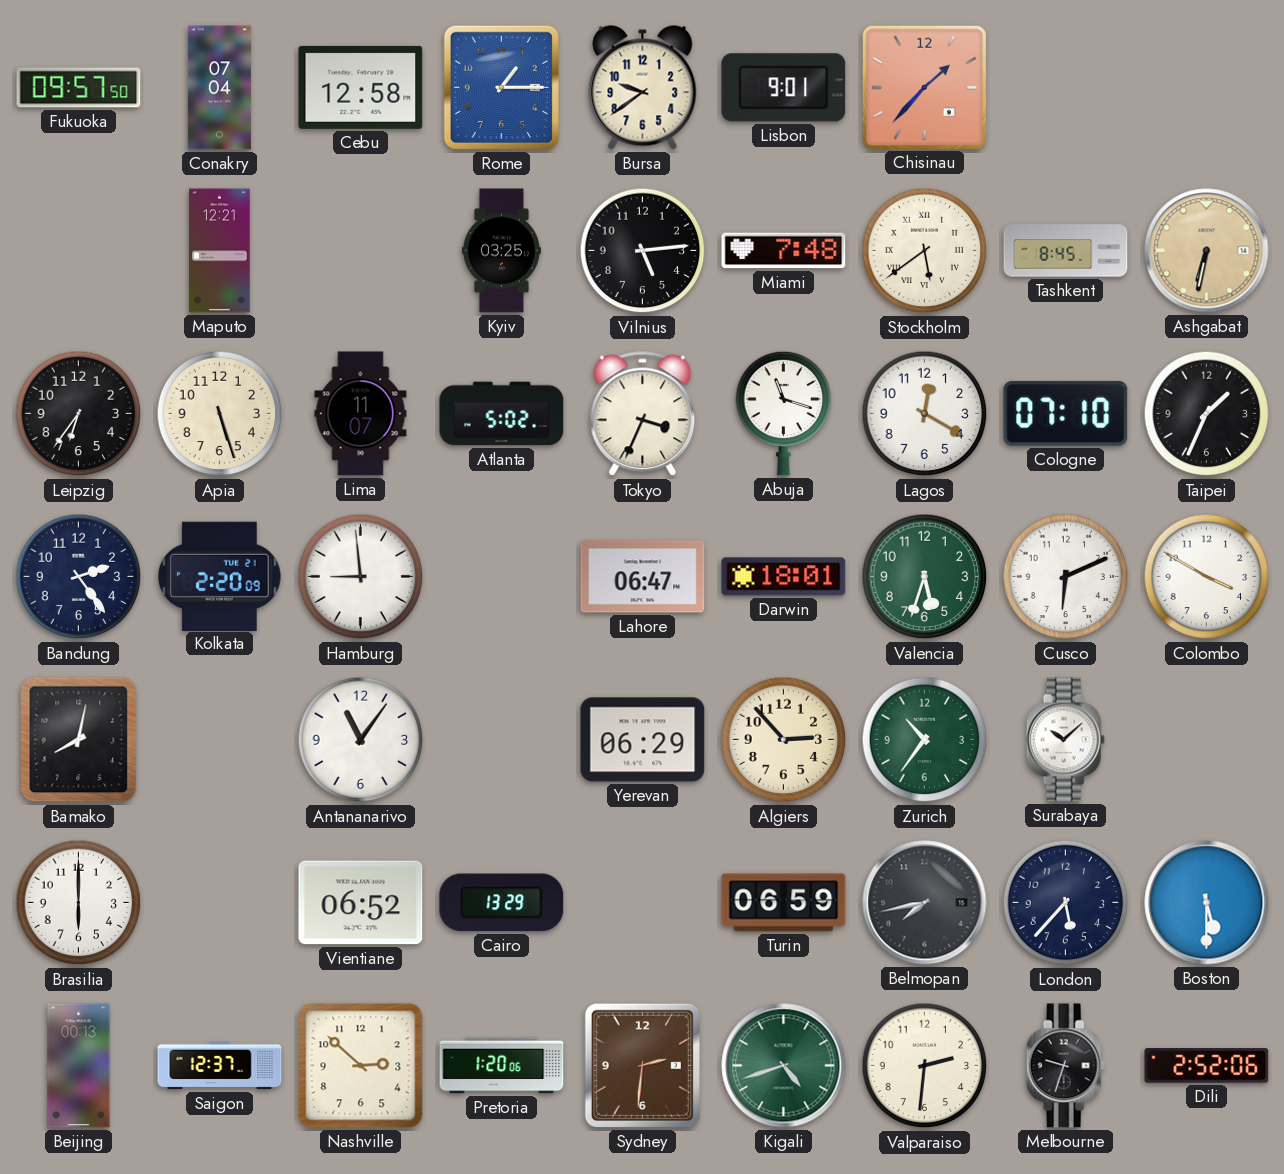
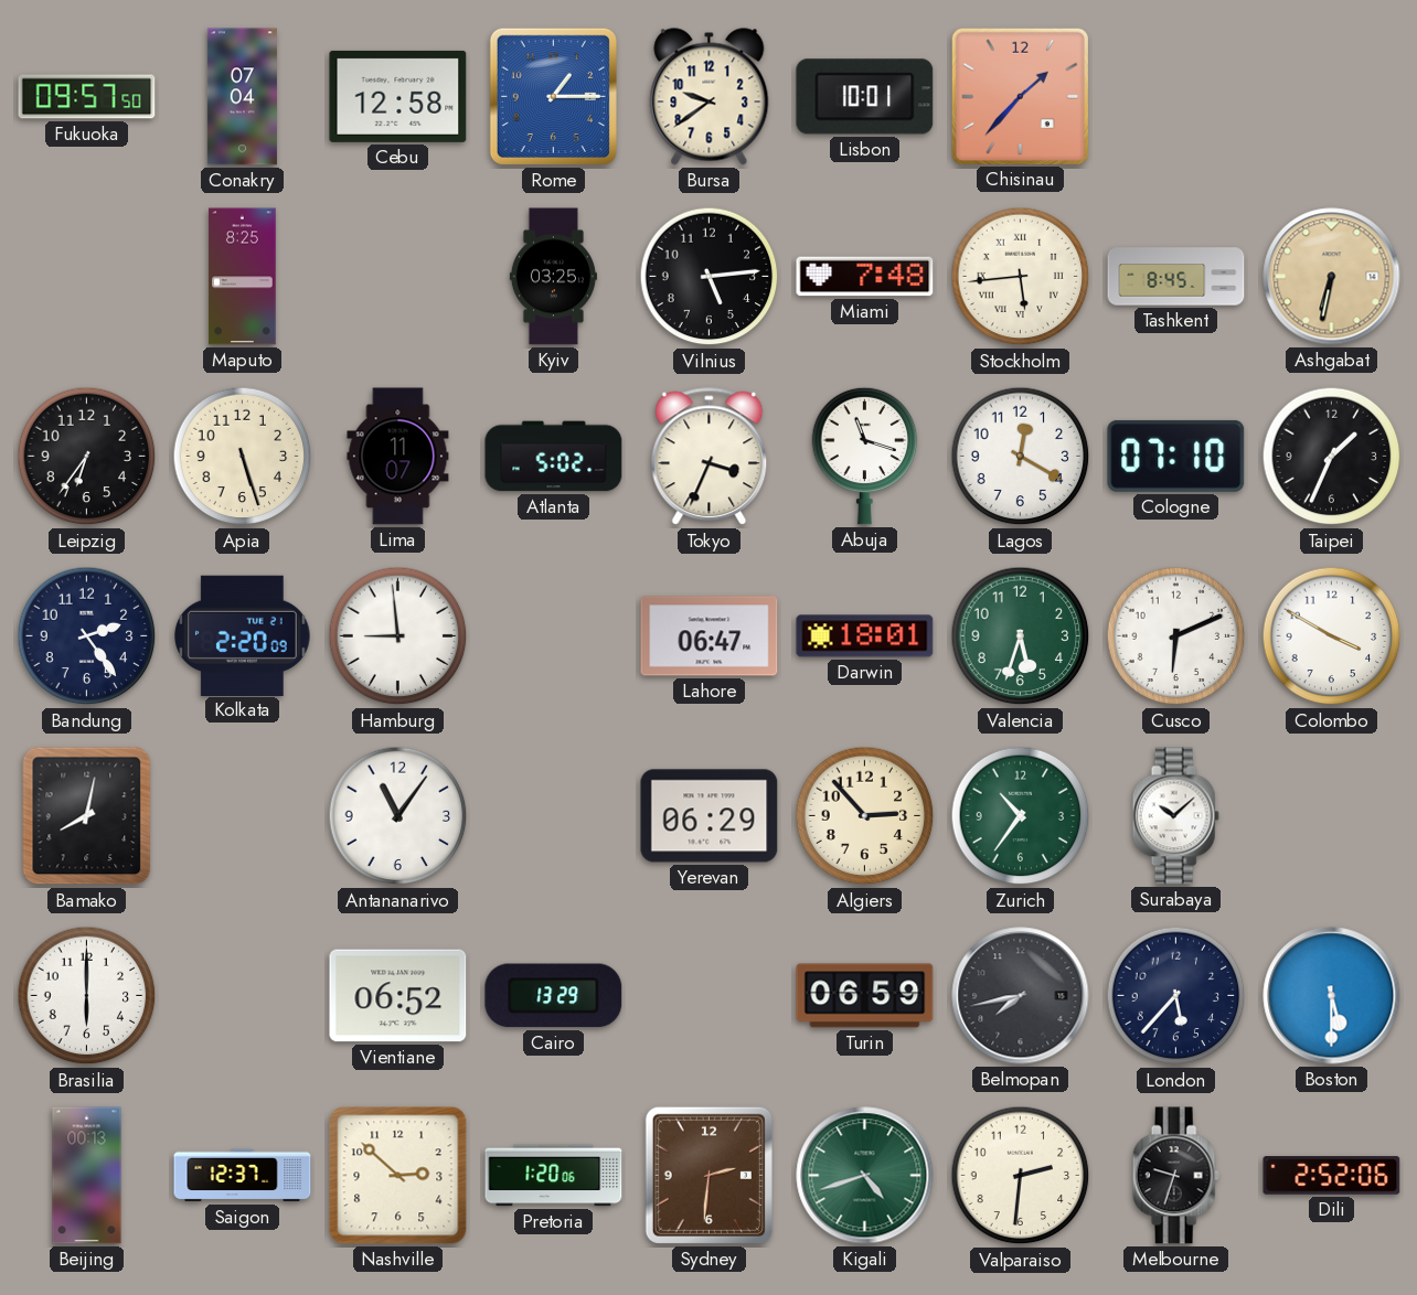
Lisbon: 9:01 -> 10:01
Maputo: 12:21 -> 8:25
Stockholm: 5:39 -> 5:44
